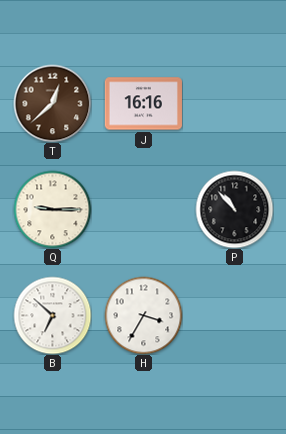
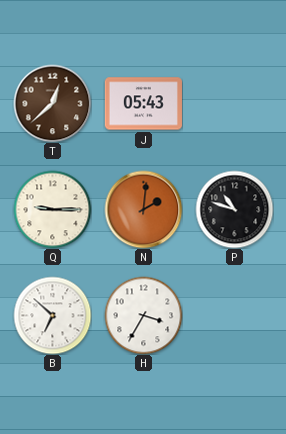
J: 16:16 -> 05:43
N: none -> 2:01
P: 10:53 -> 10:48
